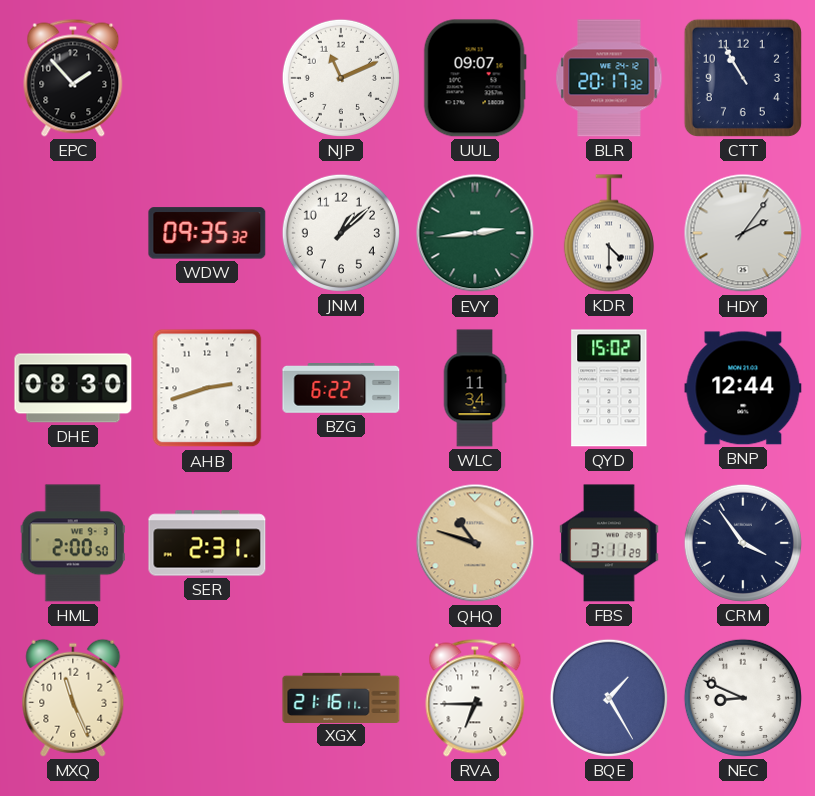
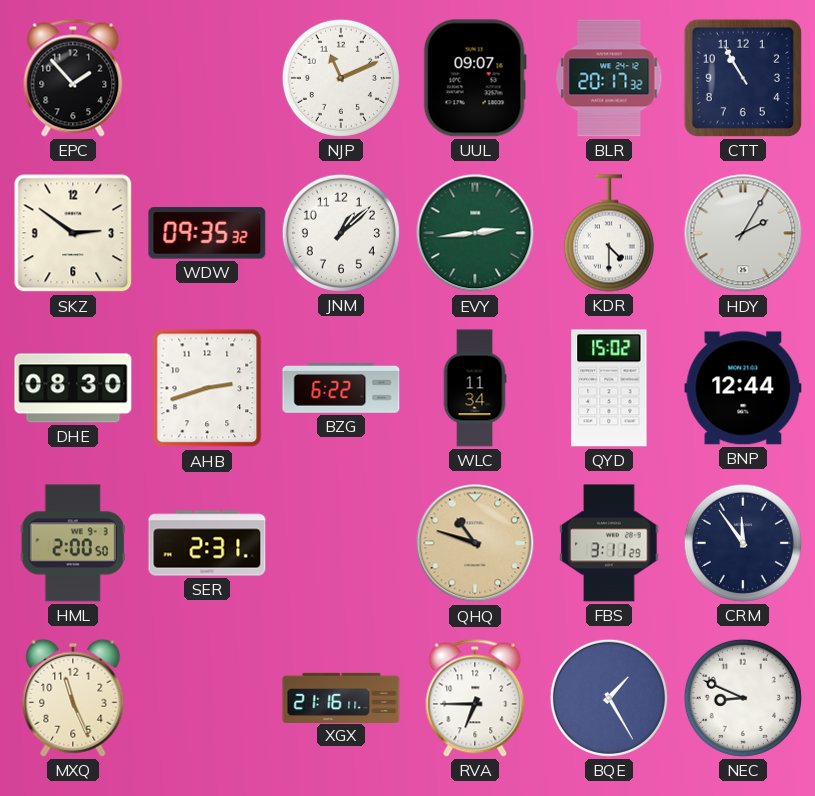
SKZ: none -> 2:51
HDY: 2:06 -> 2:05
CRM: 3:54 -> 11:54
